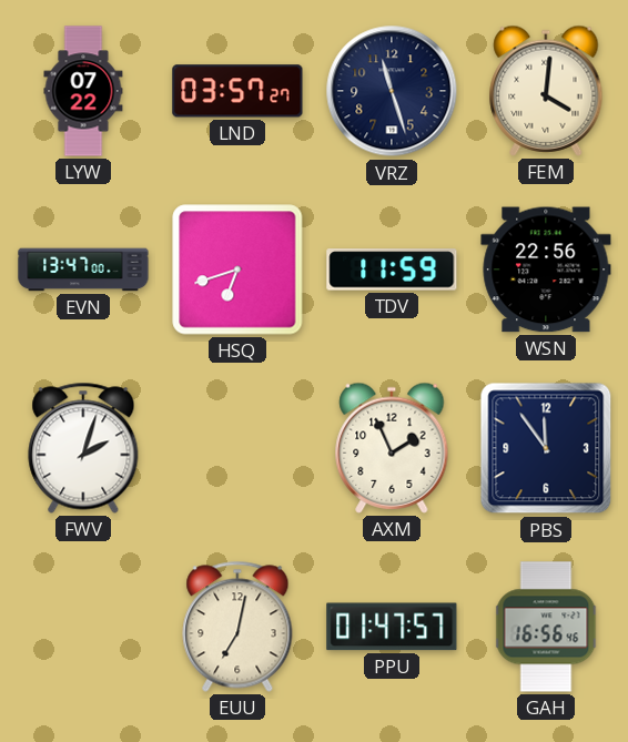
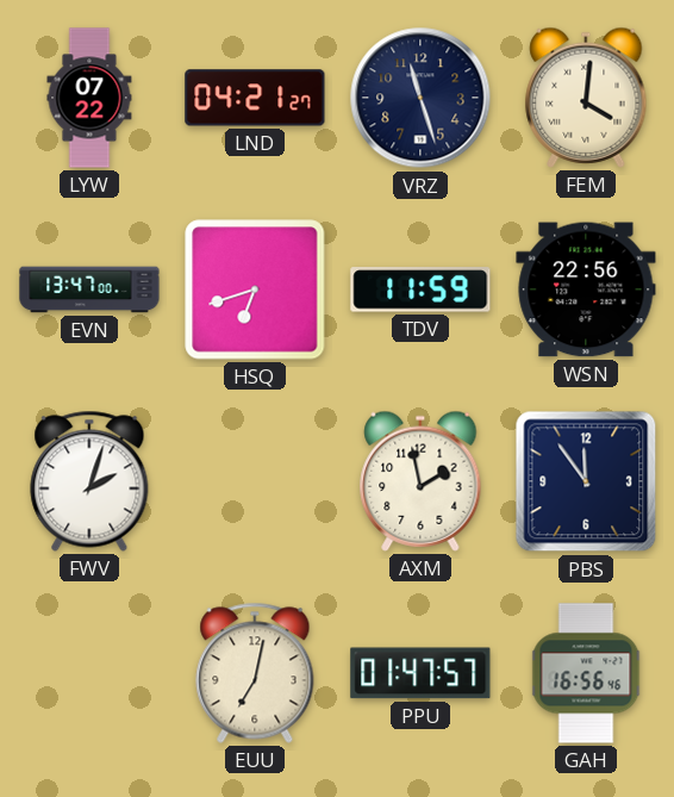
LND: 03:57 -> 04:21
AXM: 1:56 -> 1:58
